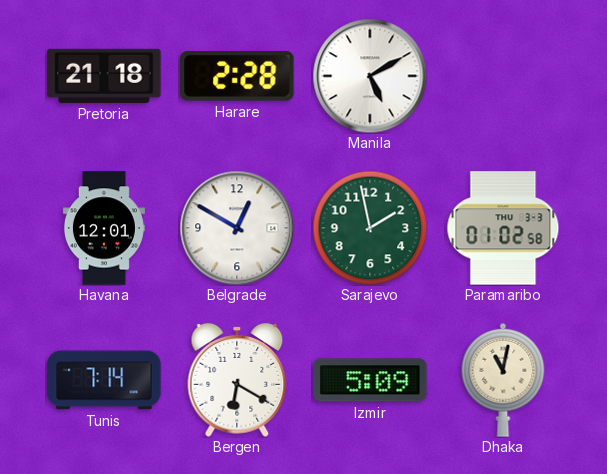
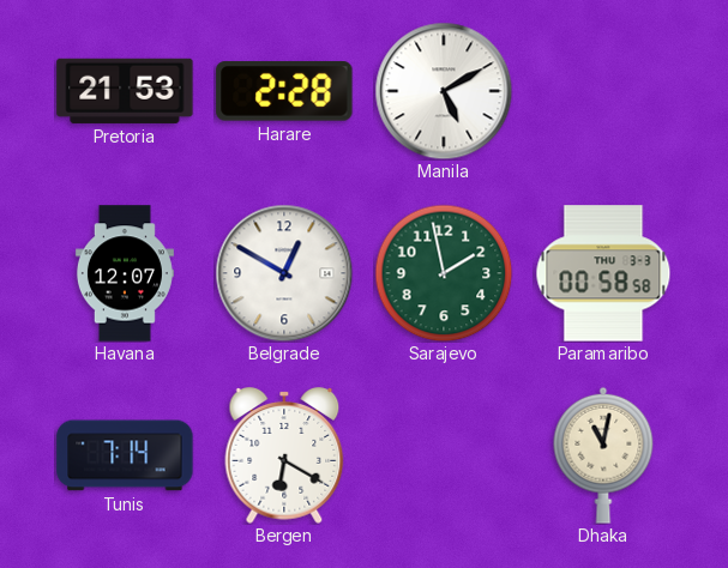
Pretoria: 21:18 -> 21:53
Havana: 12:01 -> 12:07
Paramaribo: 01:02 -> 00:58
Izmir: 5:09 -> none
